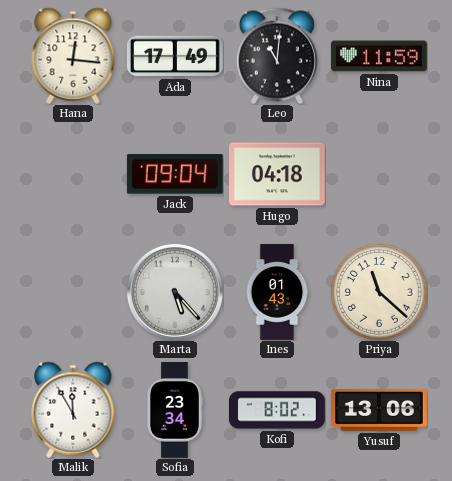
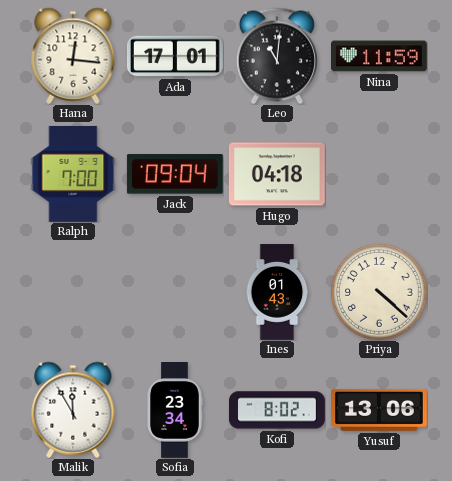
Ada: 17:49 -> 17:01
Ralph: none -> 7:00
Marta: 5:23 -> none
Priya: 11:22 -> 4:22
